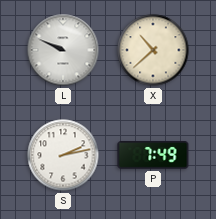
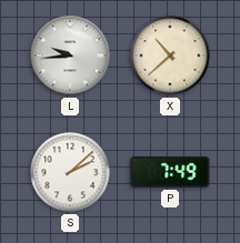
L: 9:49 -> 9:44
S: 2:13 -> 2:08
